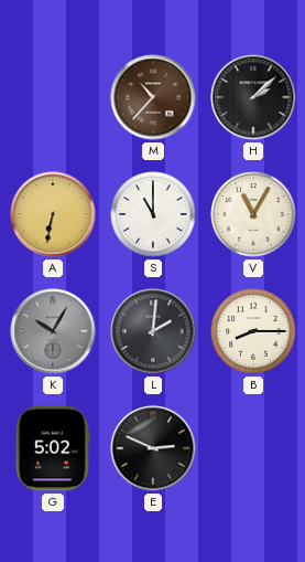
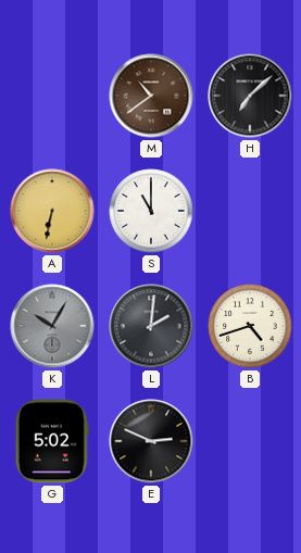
M: 10:37 -> 10:39
H: 2:08 -> 7:08
V: 11:05 -> none
B: 8:15 -> 4:42
